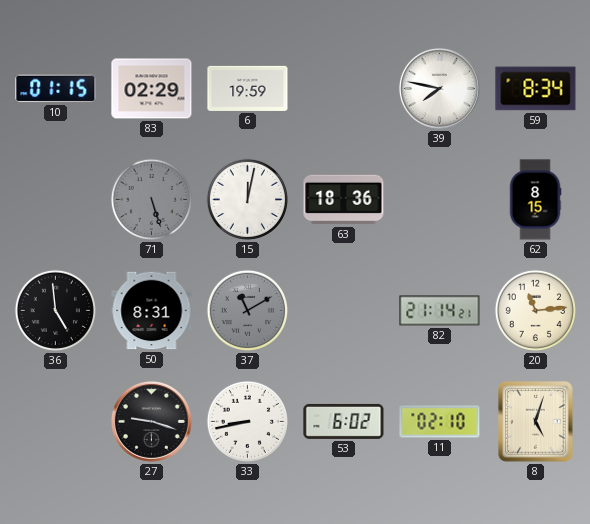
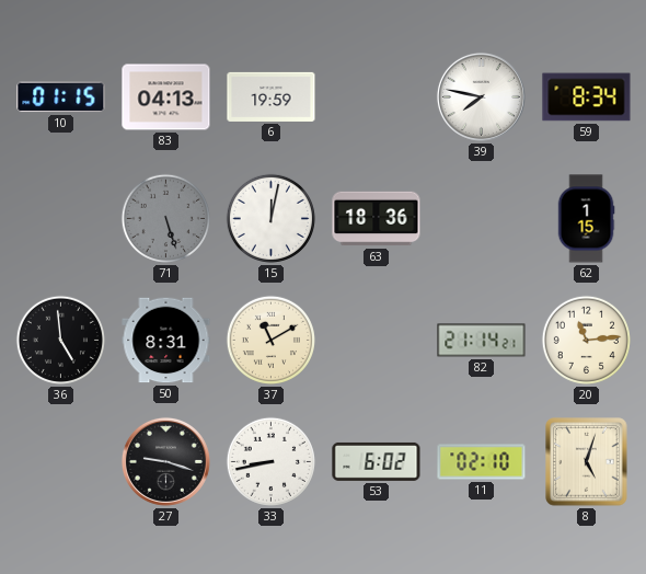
83: 02:29 -> 04:13
62: 8:15 -> 1:15
37 dial: grey -> cream
